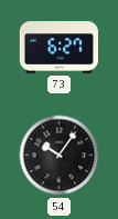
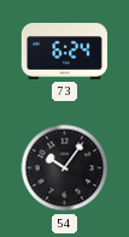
73: 6:27 -> 6:24
